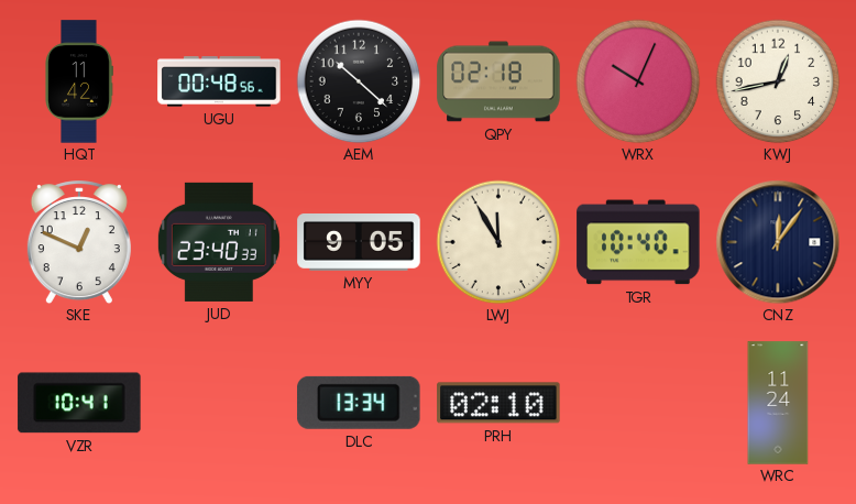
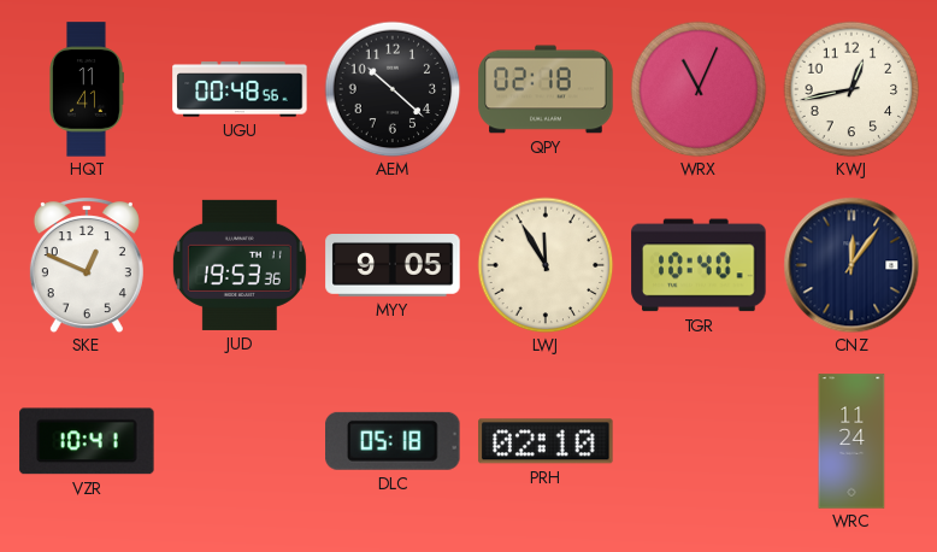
HQT: 11:42 -> 11:41
WRX: 10:04 -> 11:04
JUD: 23:40 -> 19:53
DLC: 13:34 -> 05:18
